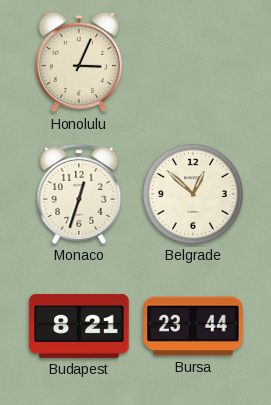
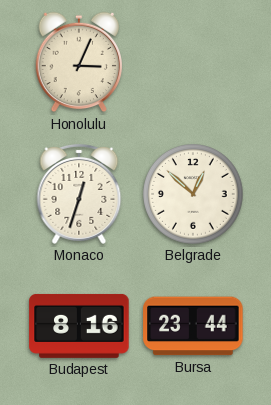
Budapest: 8:21 -> 8:16
